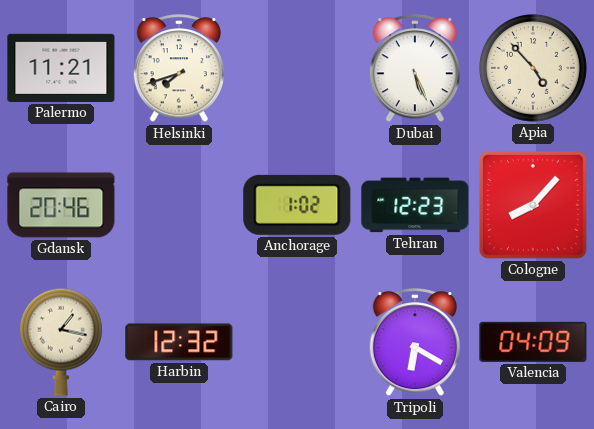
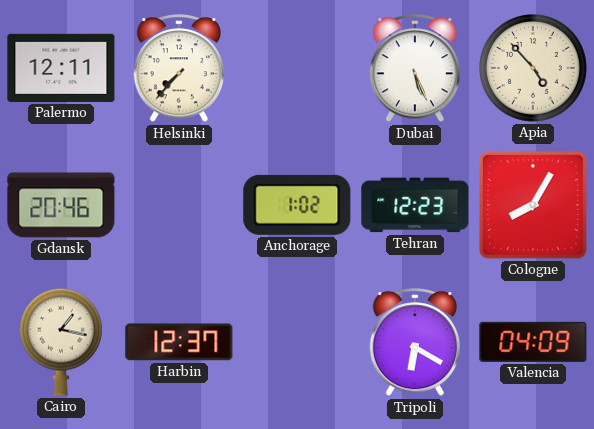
Palermo: 11:21 -> 12:11
Helsinki: 7:42 -> 7:37
Cologne: 8:07 -> 8:05
Harbin: 12:32 -> 12:37
